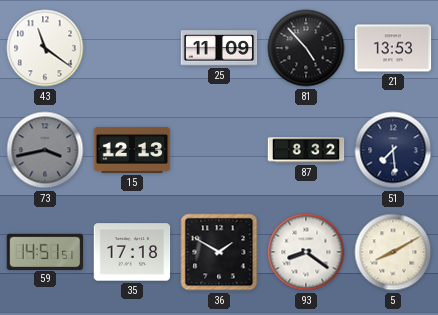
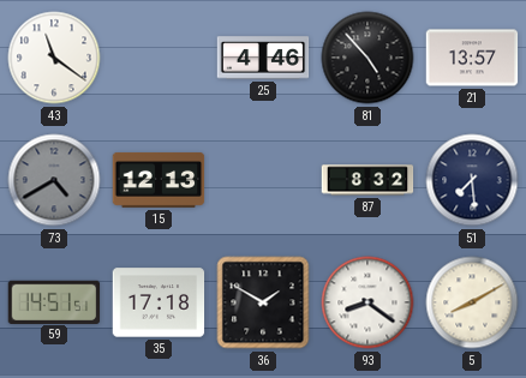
25: 11:09 -> 4:46
21: 13:53 -> 13:57
73: 3:43 -> 4:40
